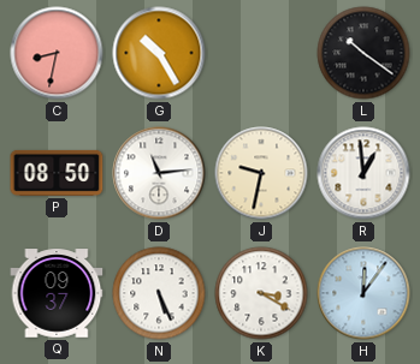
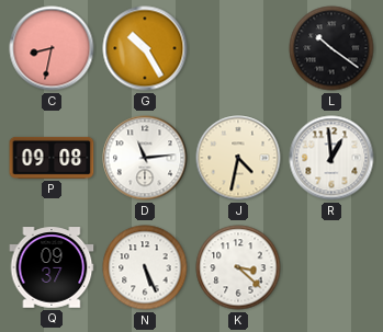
P: 08:50 -> 09:08
J: 9:32 -> 4:32
K: 3:20 -> 3:22
H: 12:06 -> none
